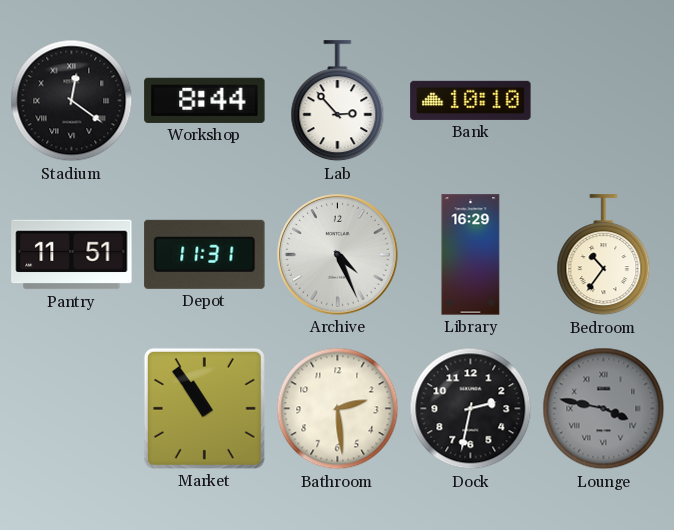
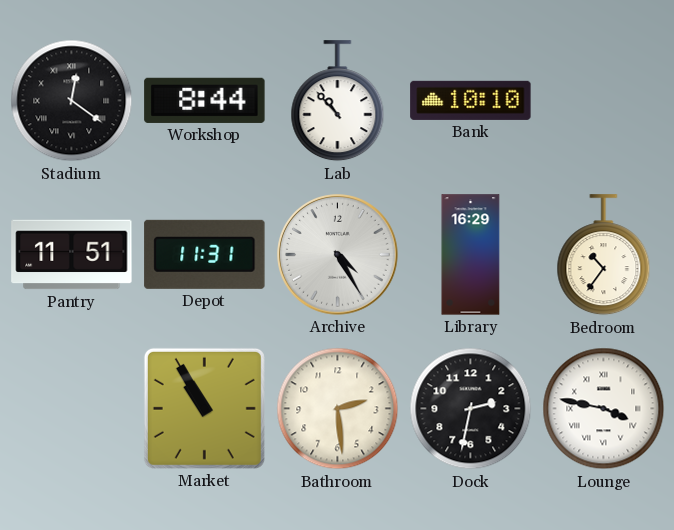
Lab: 2:53 -> 10:53
Archive: 4:26 -> 4:25
Market: 10:54 -> 10:55
Lounge dial: grey -> white
